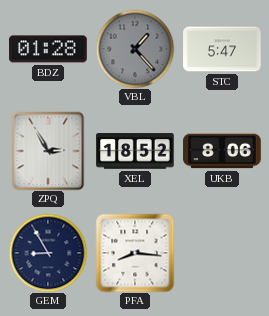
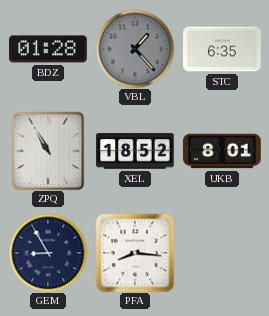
STC: 5:47 -> 6:35
ZPQ: 2:55 -> 10:55
UKB: 8:06 -> 8:01
